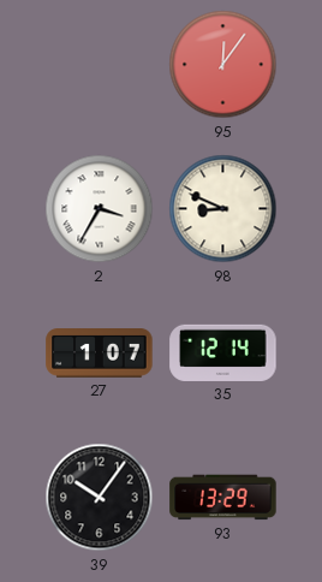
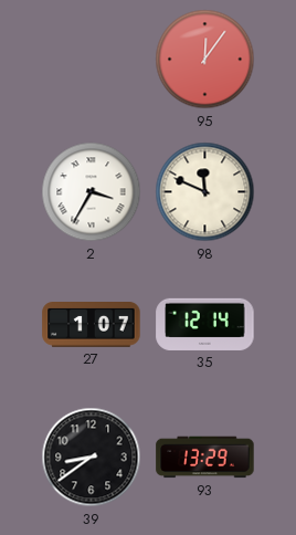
98: 8:49 -> 11:49
39: 10:06 -> 8:39
